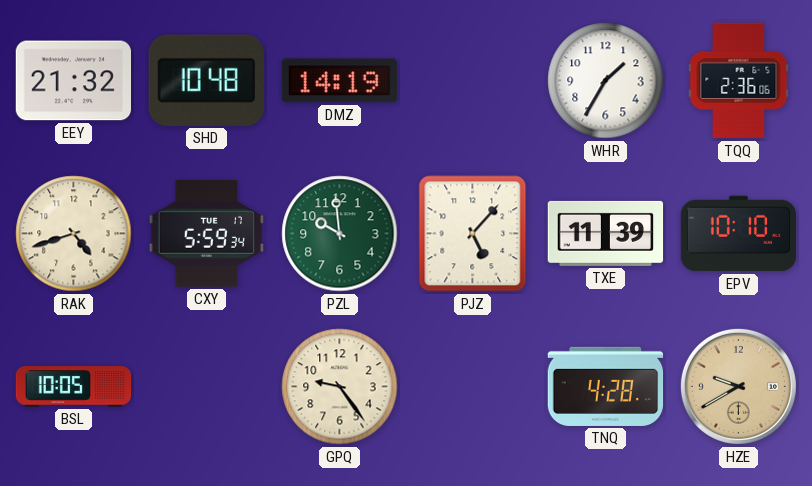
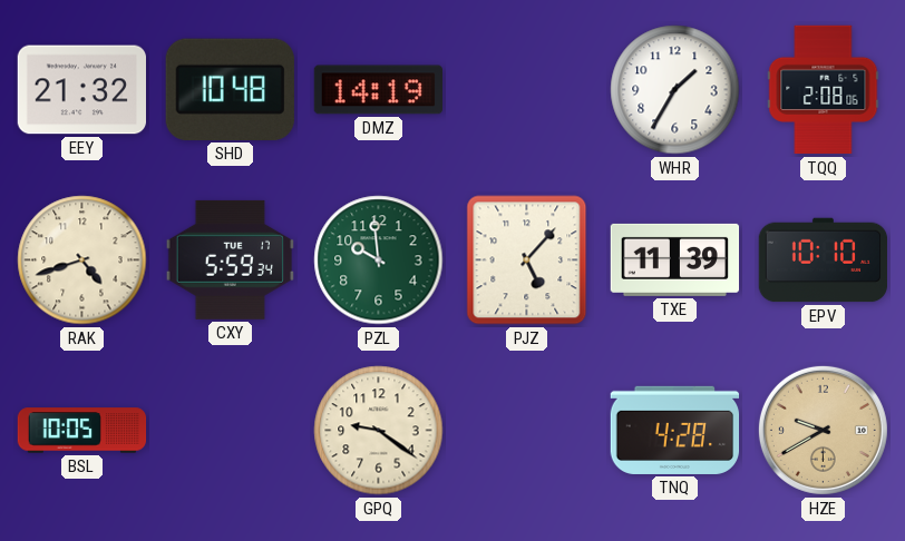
TQQ: 2:36 -> 2:08
GPQ: 9:24 -> 9:21
